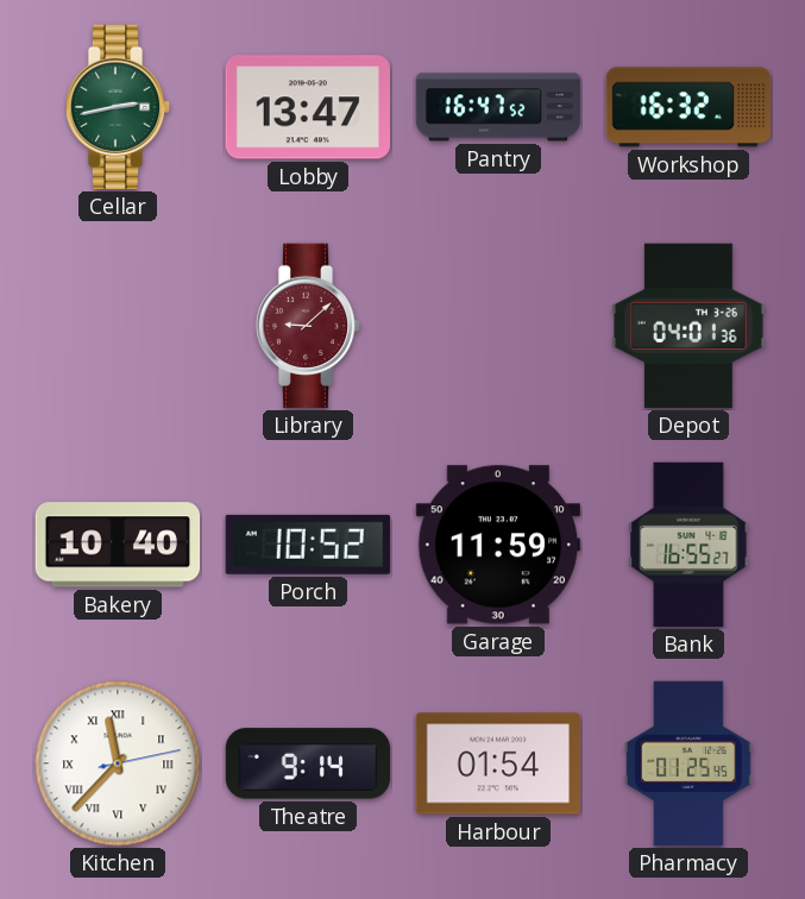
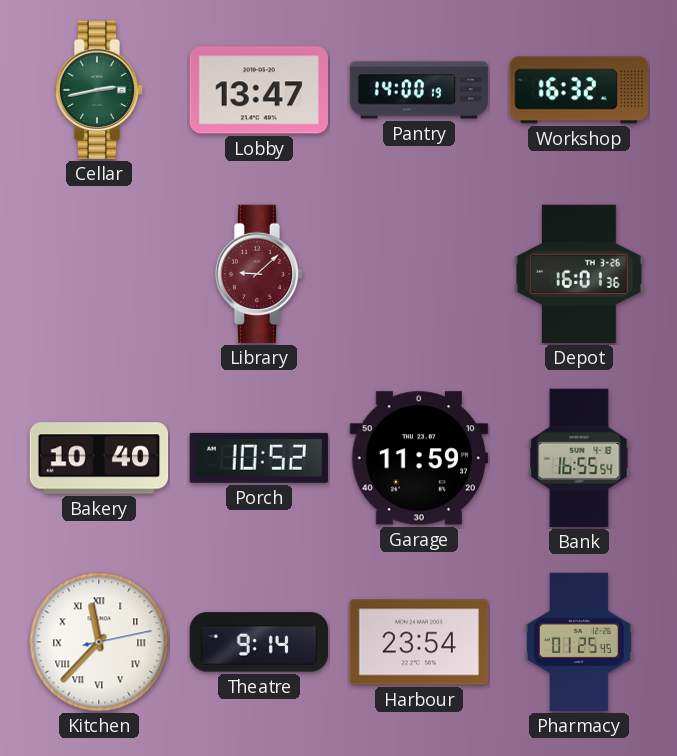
Pantry: 16:47 -> 14:00
Depot: 04:01 -> 16:01
Bank: 16:55:27 -> 16:55:54
Harbour: 01:54 -> 23:54
